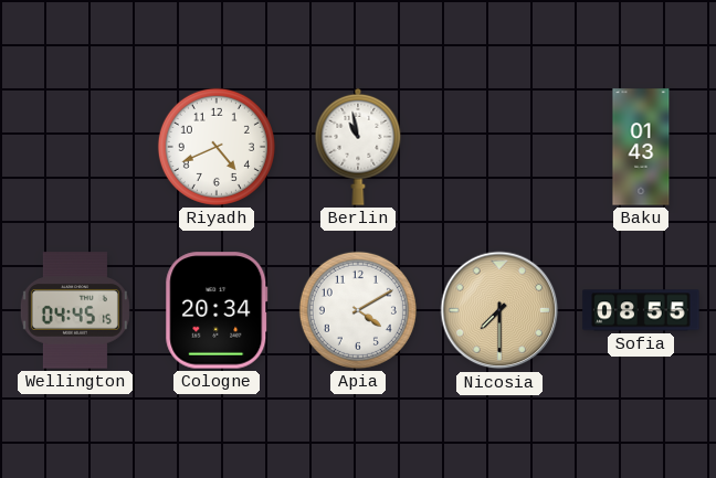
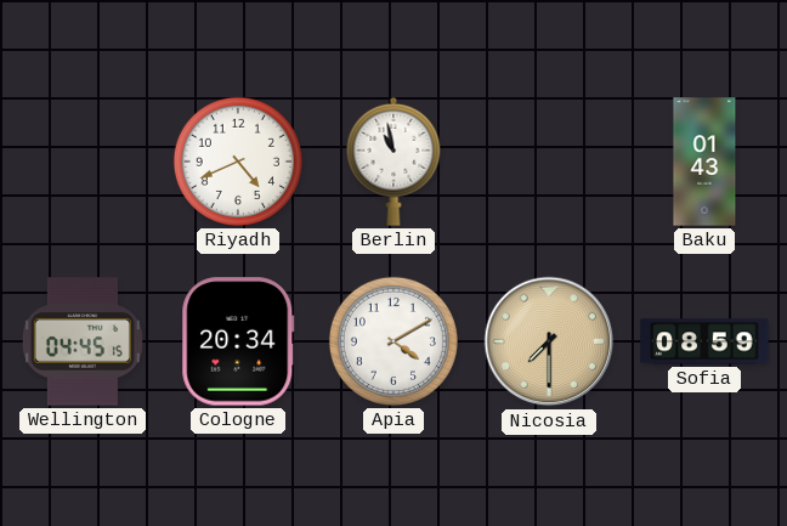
Sofia: 08:55 -> 08:59
